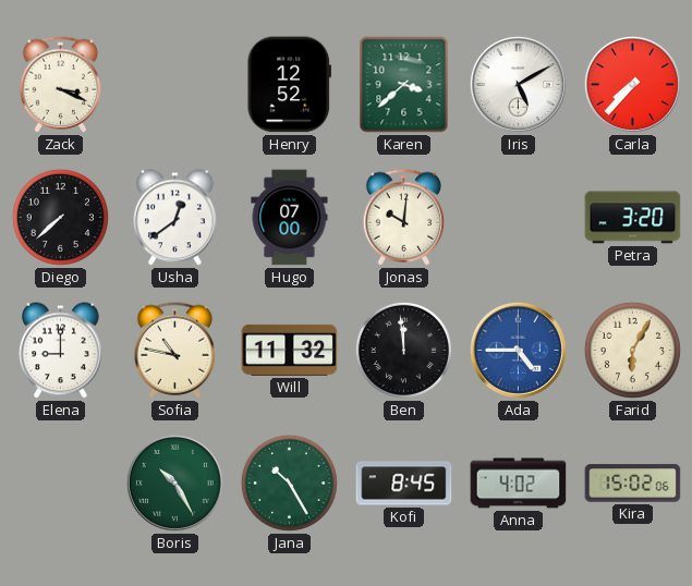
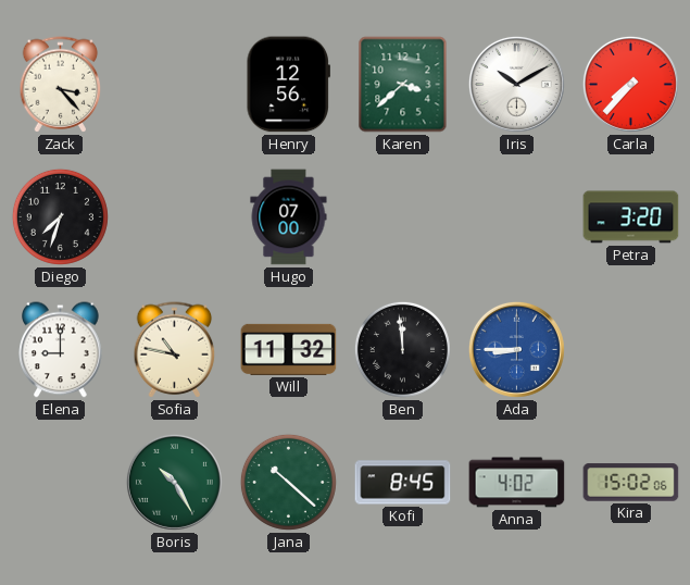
Zack: 3:19 -> 3:23
Henry: 12:52 -> 12:56
Iris: 5:10 -> 10:10
Diego: 7:38 -> 7:33
Usha: 12:39 -> none
Jonas: 10:01 -> none
Ada: 4:45 -> 8:45
Farid: 6:05 -> none
Jana: 10:25 -> 10:22
